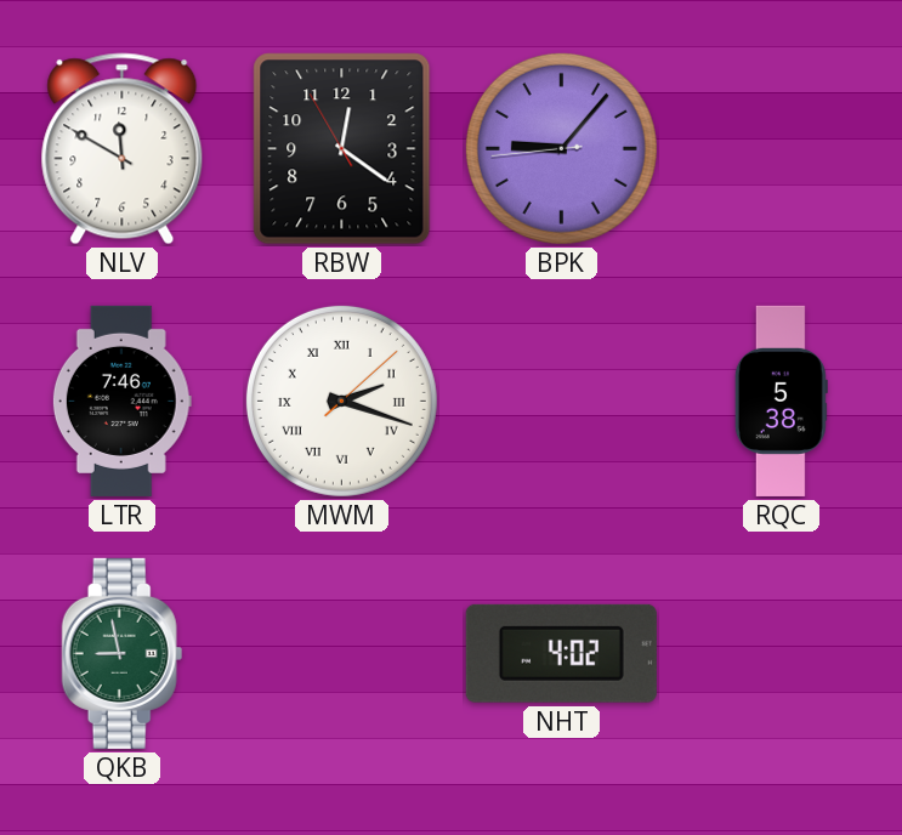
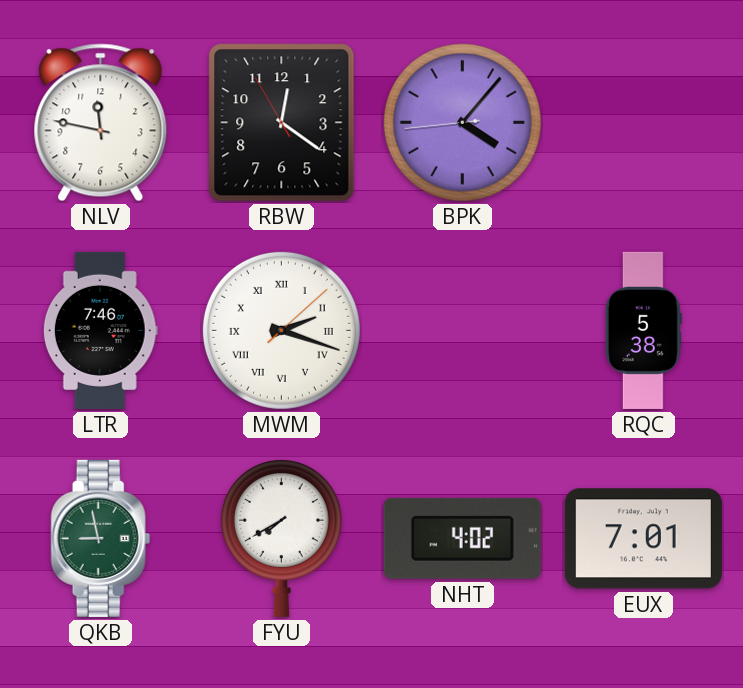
NLV: 11:50 -> 11:47
BPK: 9:06 -> 4:06
FYU: none -> 7:40
EUX: none -> 7:01
